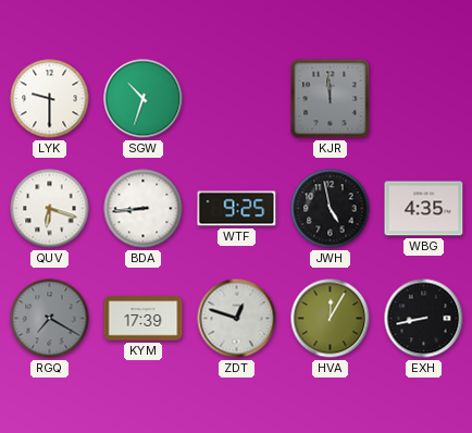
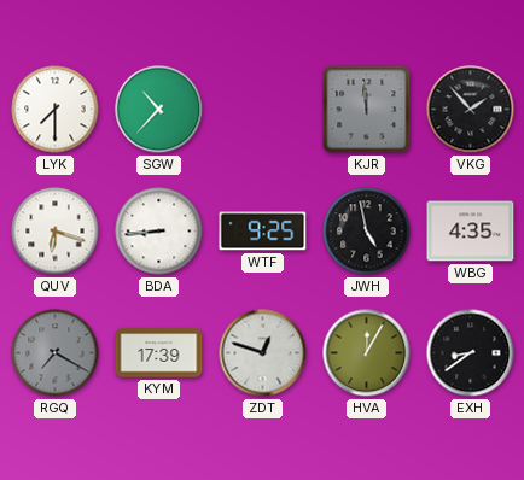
LYK: 9:30 -> 7:30
SGW: 10:33 -> 10:37
VKG: none -> 1:53
EXH: 8:43 -> 8:39
